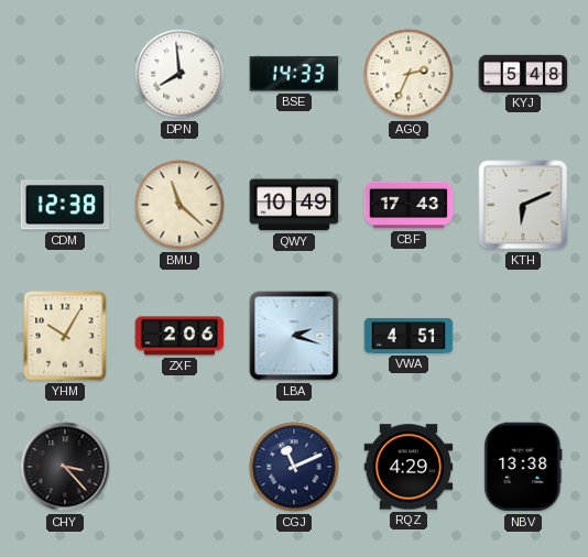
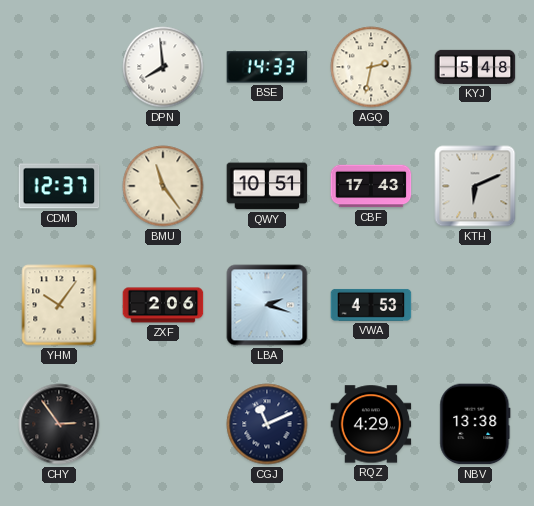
AGQ: 2:34 -> 2:32
CDM: 12:38 -> 12:37
BMU: 11:22 -> 11:24
QWY: 10:49 -> 10:51
YHM: 10:05 -> 10:06
VWA: 4:51 -> 4:53
CHY: 3:23 -> 2:54
